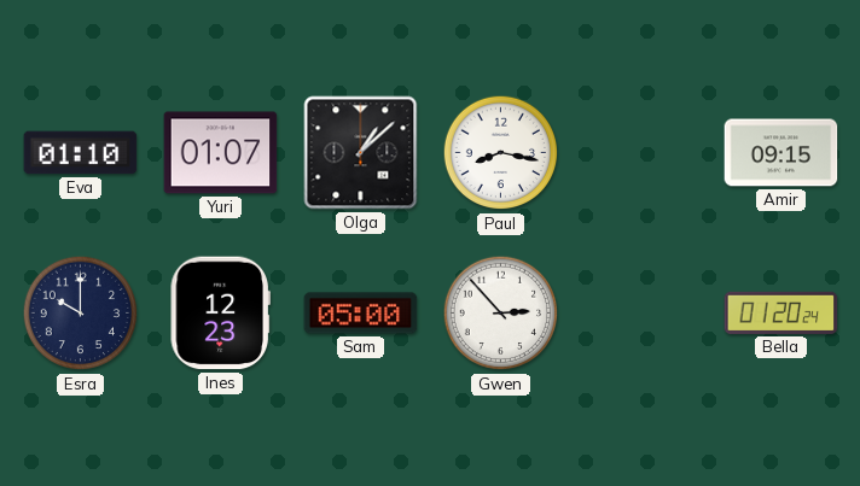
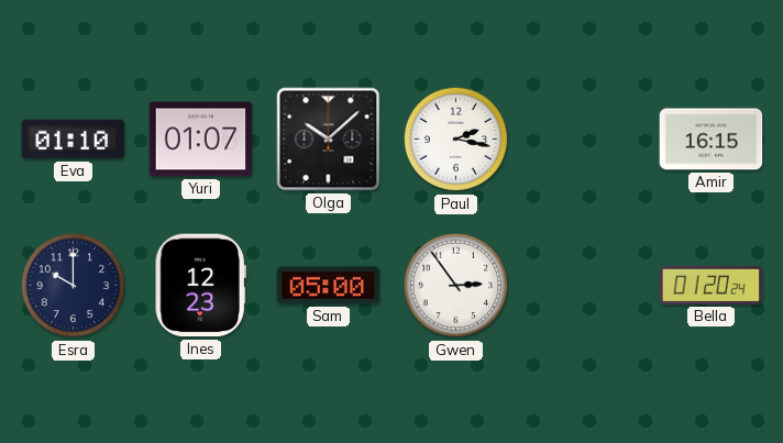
Olga: 1:08 -> 10:08
Paul: 8:17 -> 2:17
Amir: 09:15 -> 16:15
Gwen: 2:53 -> 2:54
